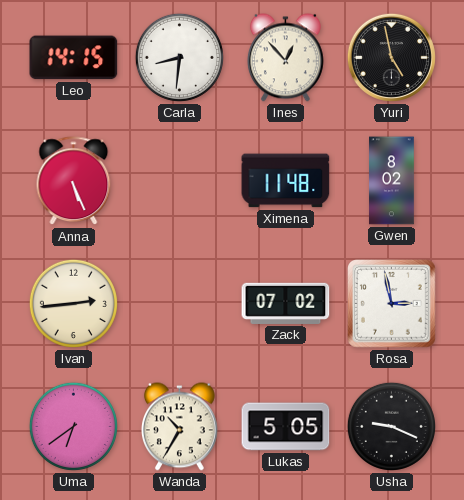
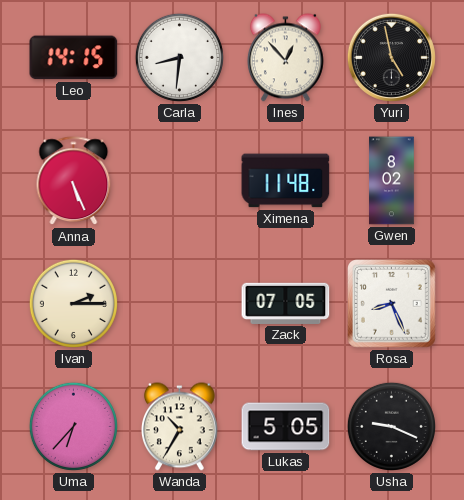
Ivan: 2:44 -> 2:15
Zack: 07:02 -> 07:05
Rosa: 2:58 -> 8:26
Uma: 6:39 -> 6:37
